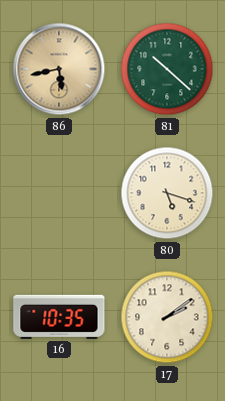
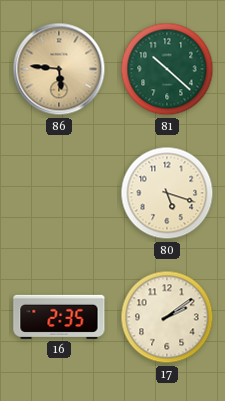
86: 5:43 -> 5:46
16: 10:35 -> 2:35
